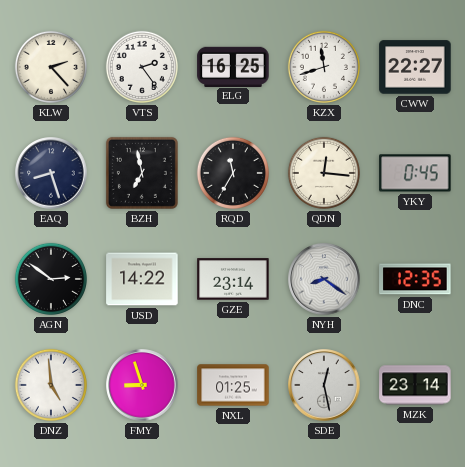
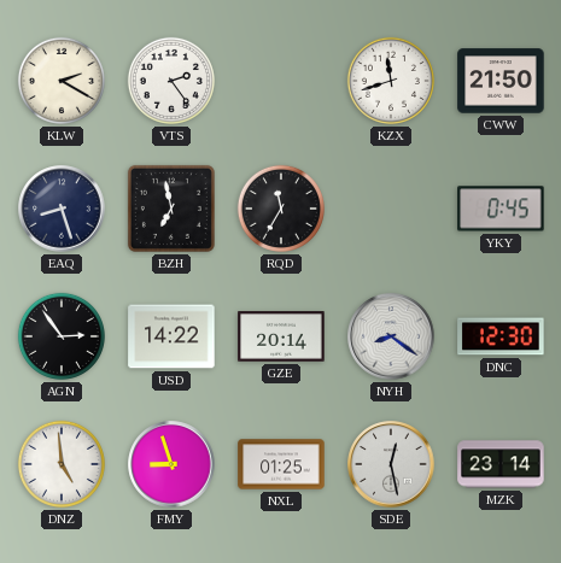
KLW: 2:23 -> 2:20
ELG: 16:25 -> none
CWW: 22:27 -> 21:50
QDN: 12:16 -> none
AGN: 2:51 -> 2:54
GZE: 23:14 -> 20:14
DNC: 12:35 -> 12:30
